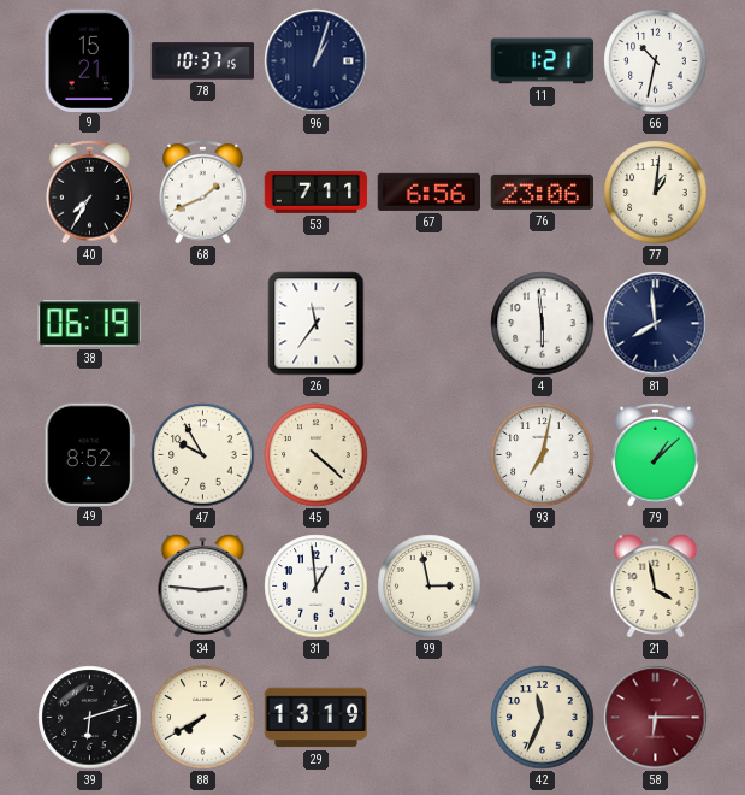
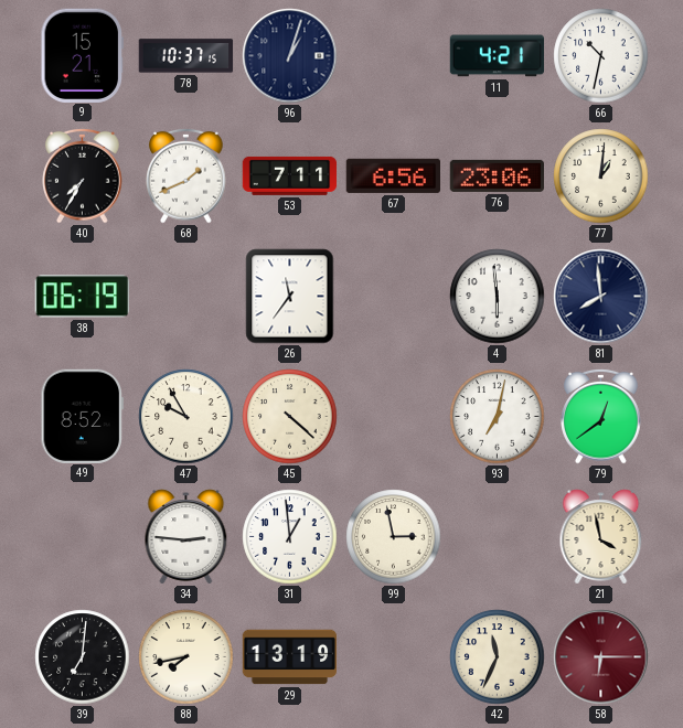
11: 1:21 -> 4:21
79: 1:08 -> 12:39
39: 6:12 -> 7:01
88: 7:40 -> 7:43
